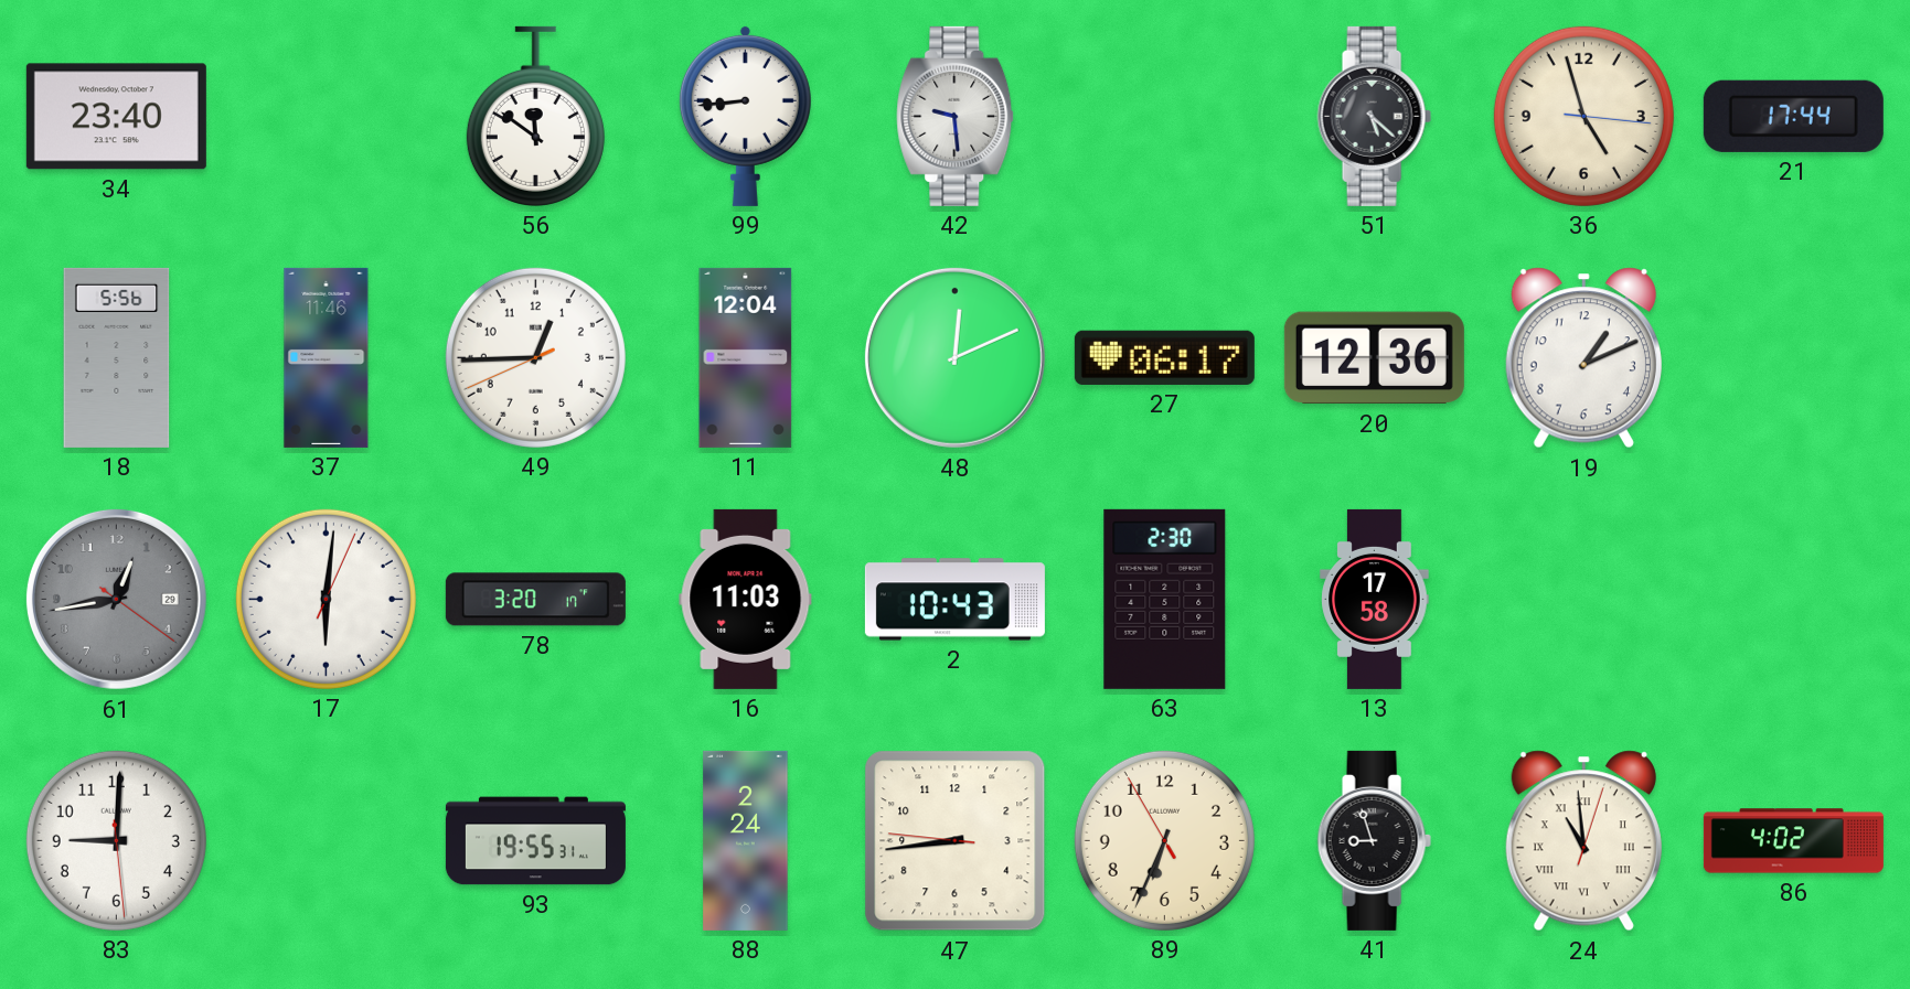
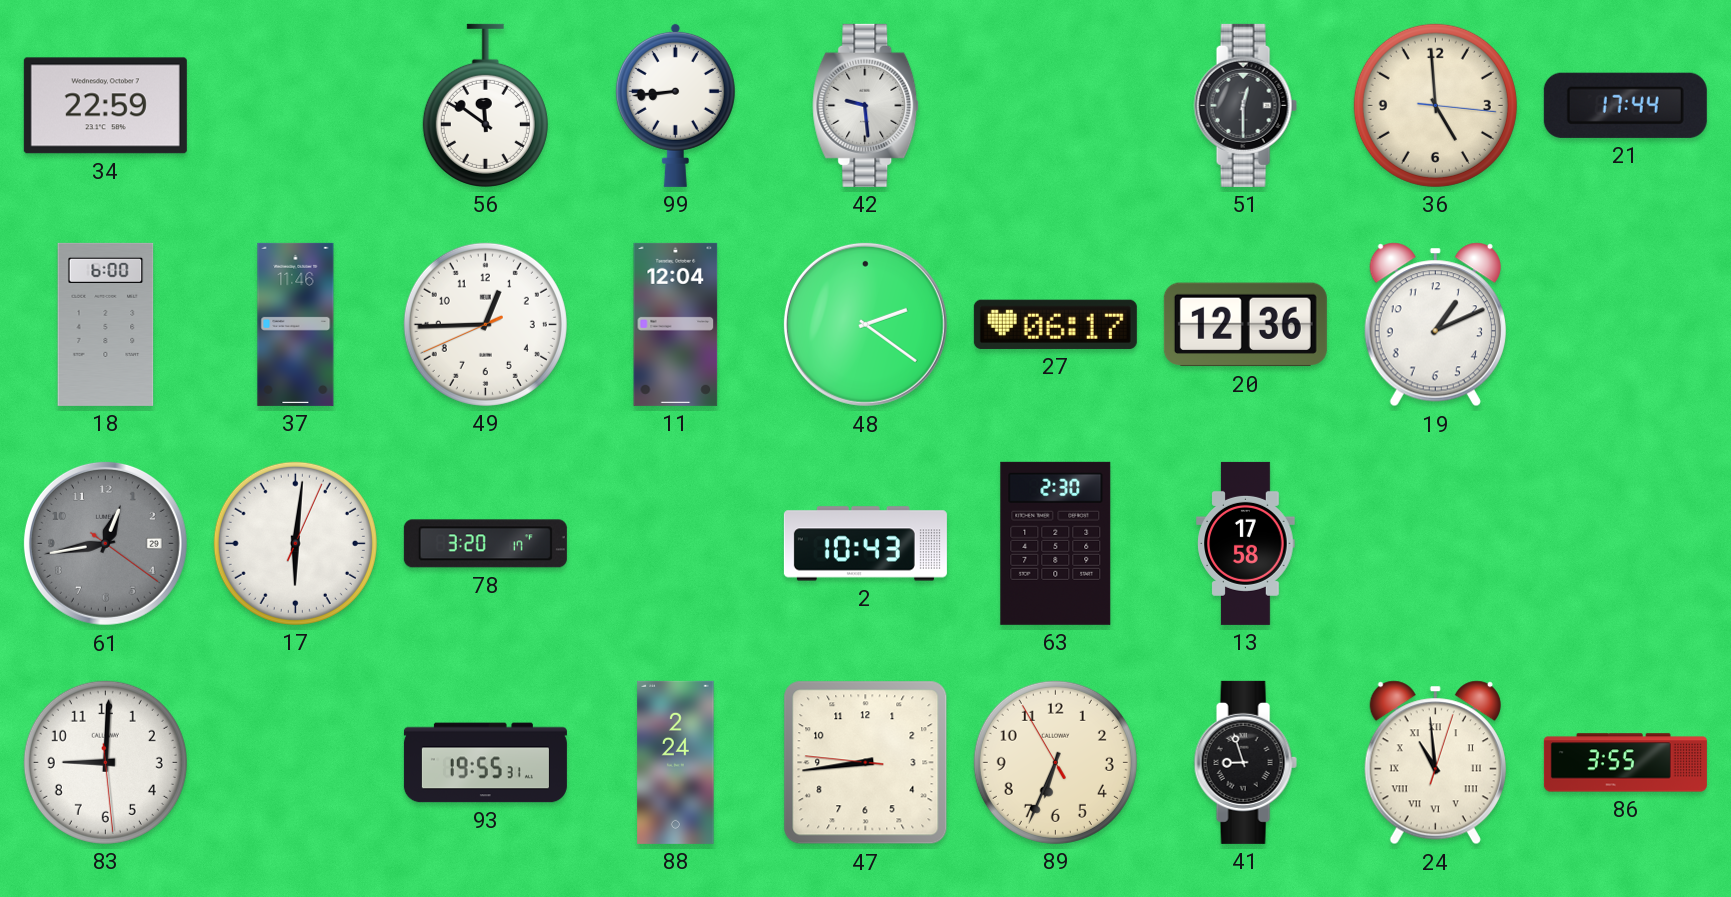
34: 23:40 -> 22:59
51: 5:22 -> 12:30
36: 4:57 -> 4:59
18: 5:56 -> 6:00
48: 12:11 -> 2:21
16: 11:03 -> none
86: 4:02 -> 3:55
